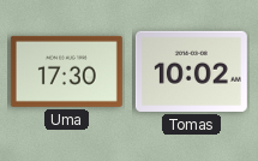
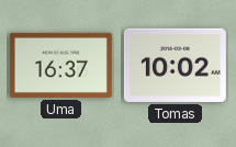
Uma: 17:30 -> 16:37
